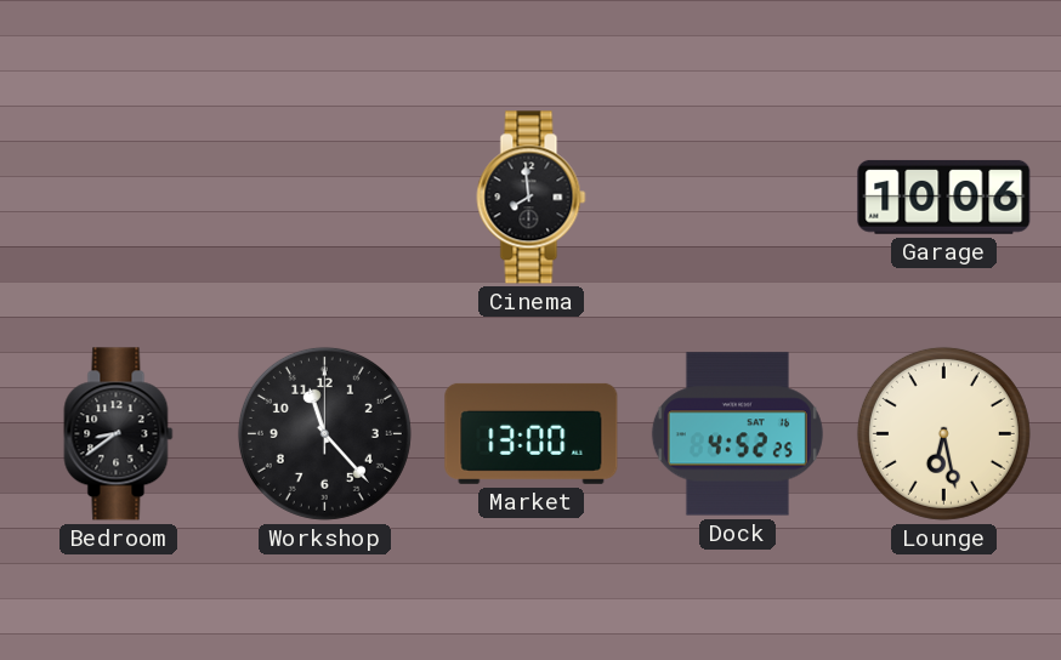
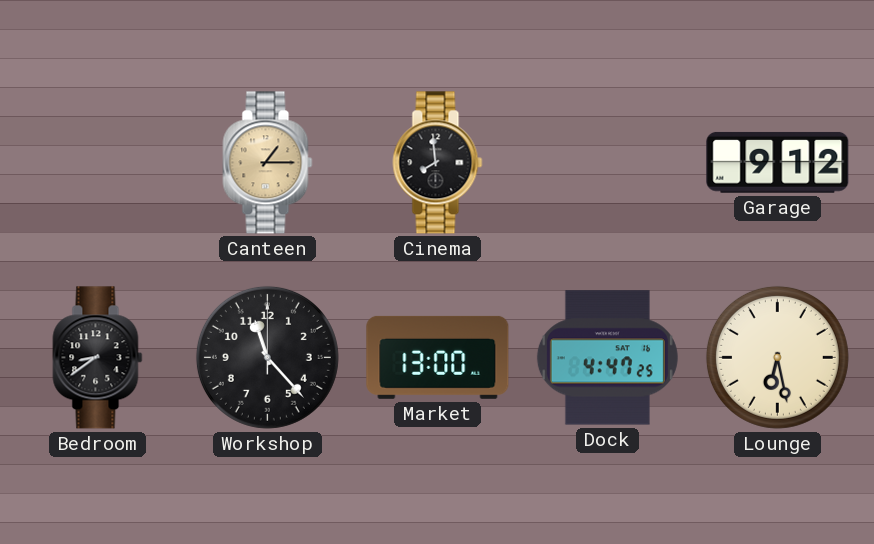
Canteen: none -> 1:15
Garage: 10:06 -> 9:12
Dock: 4:52 -> 4:47
